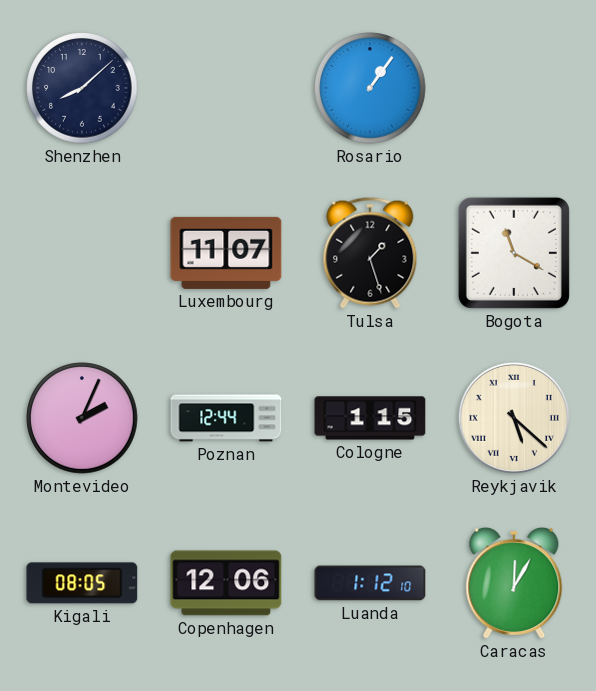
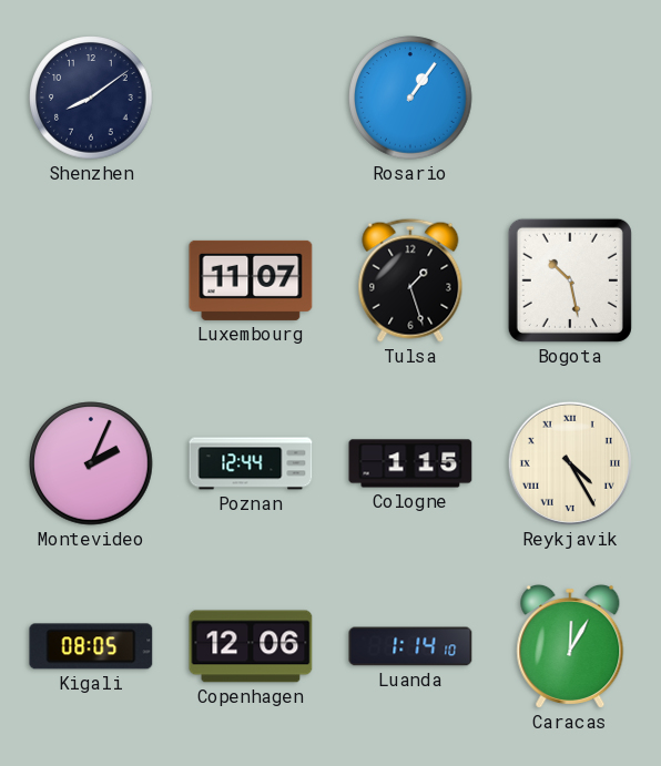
Shenzhen: 8:08 -> 8:09
Bogota: 11:20 -> 10:28
Reykjavik: 5:22 -> 4:25
Luanda: 1:12 -> 1:14
